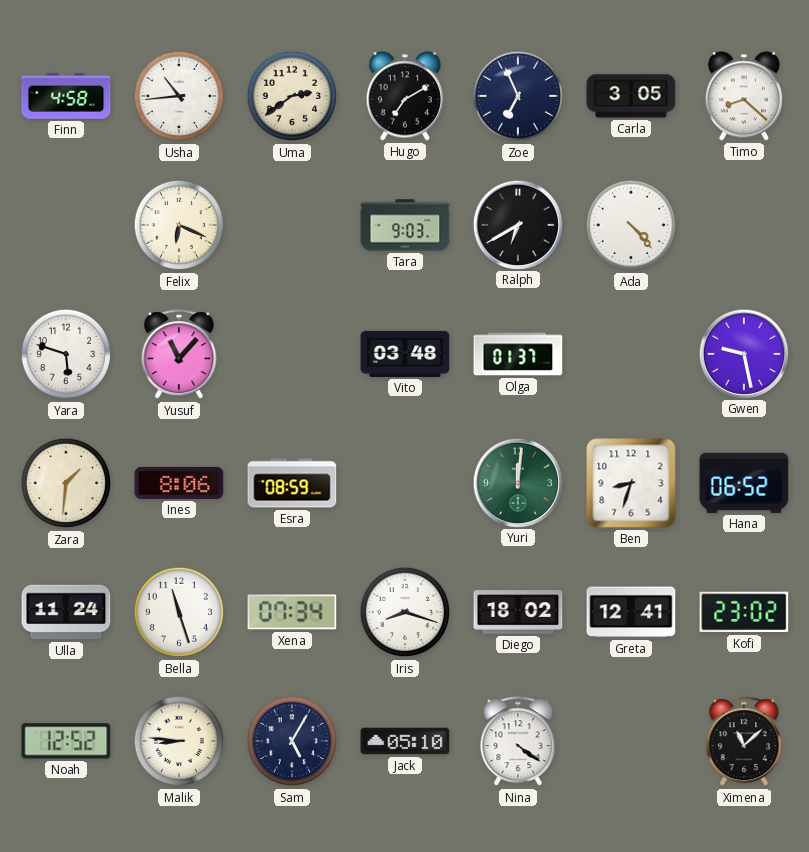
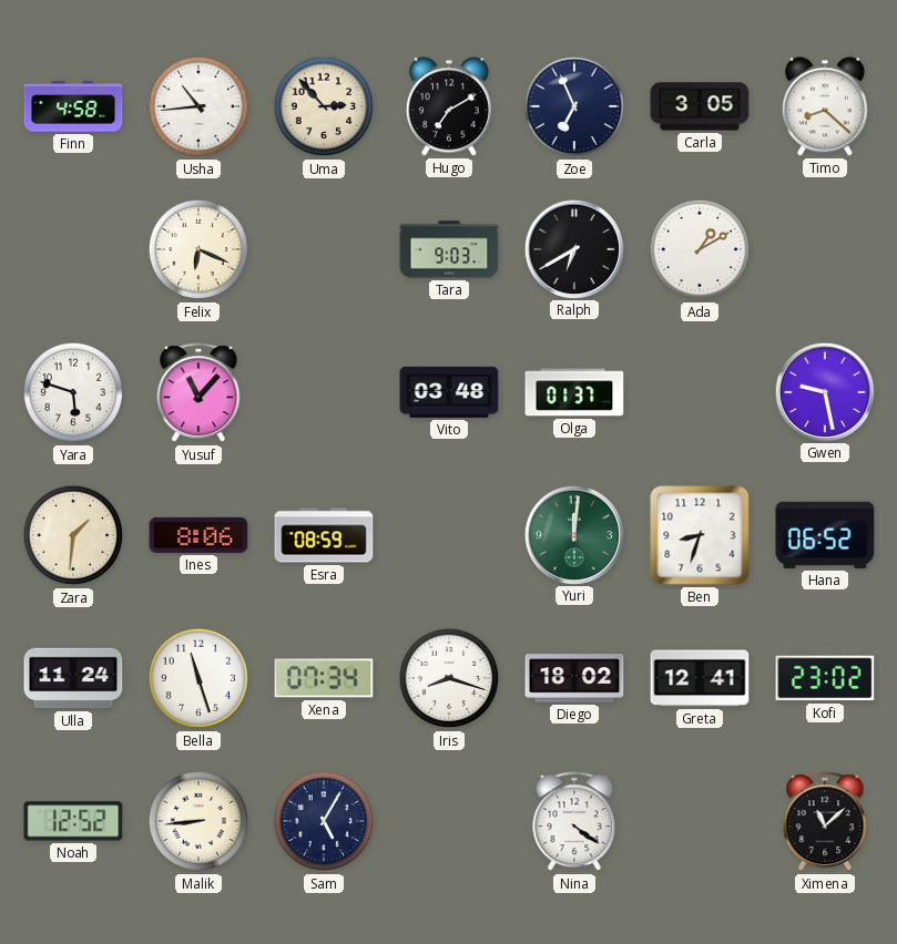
Uma: 2:39 -> 2:53
Ada: 4:23 -> 1:10
Malik: 8:46 -> 8:44
Jack: 05:10 -> none
